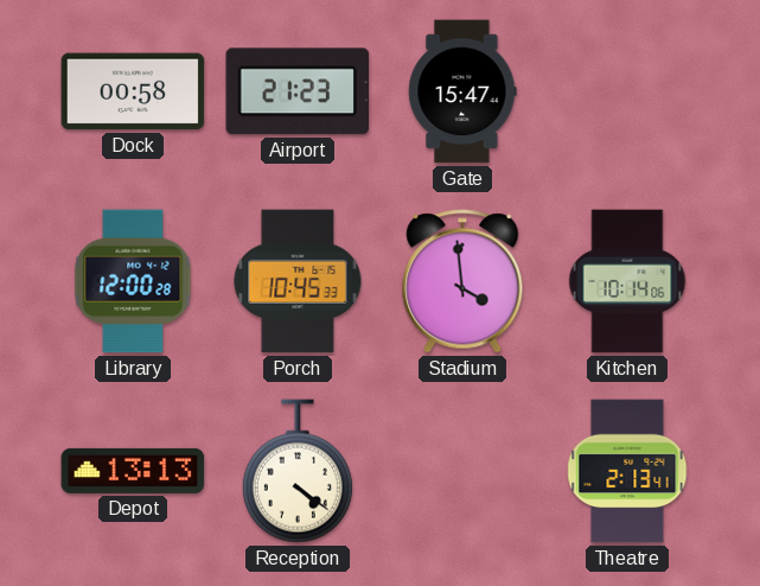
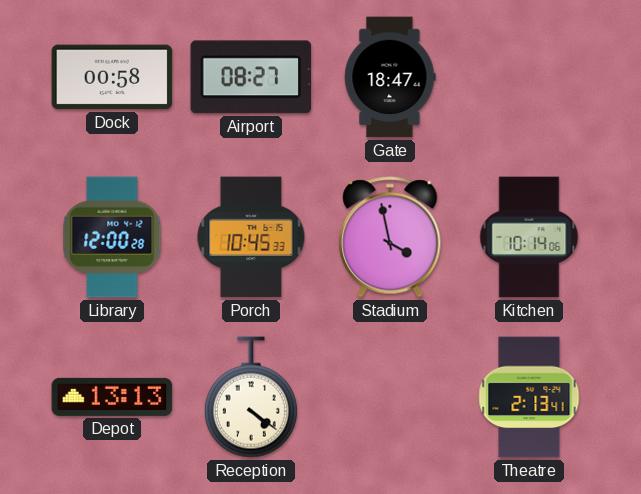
Airport: 21:23 -> 08:27
Gate: 15:47 -> 18:47
Stadium: 3:59 -> 3:58
